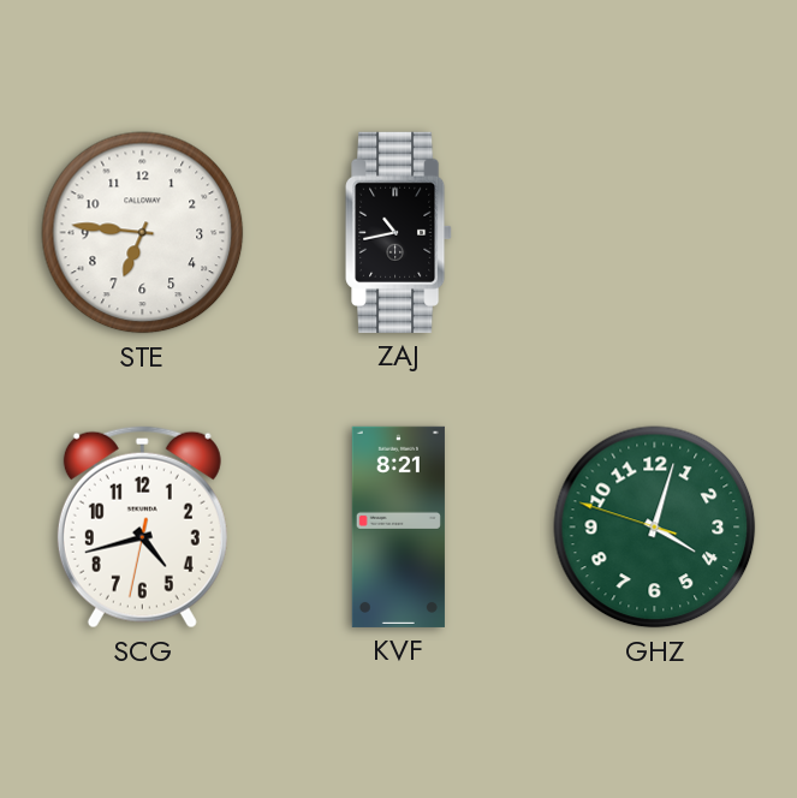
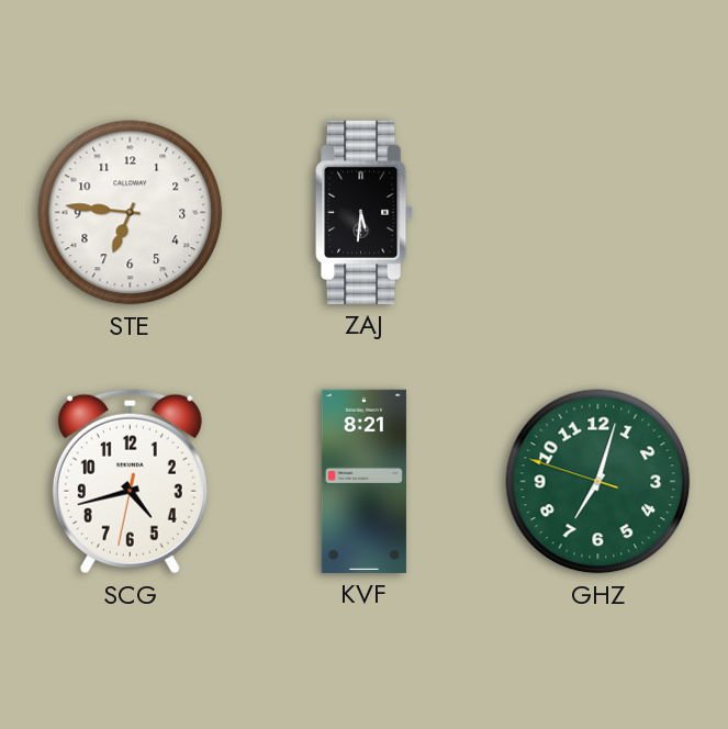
ZAJ: 10:43 -> 5:31
GHZ: 4:02 -> 7:02
